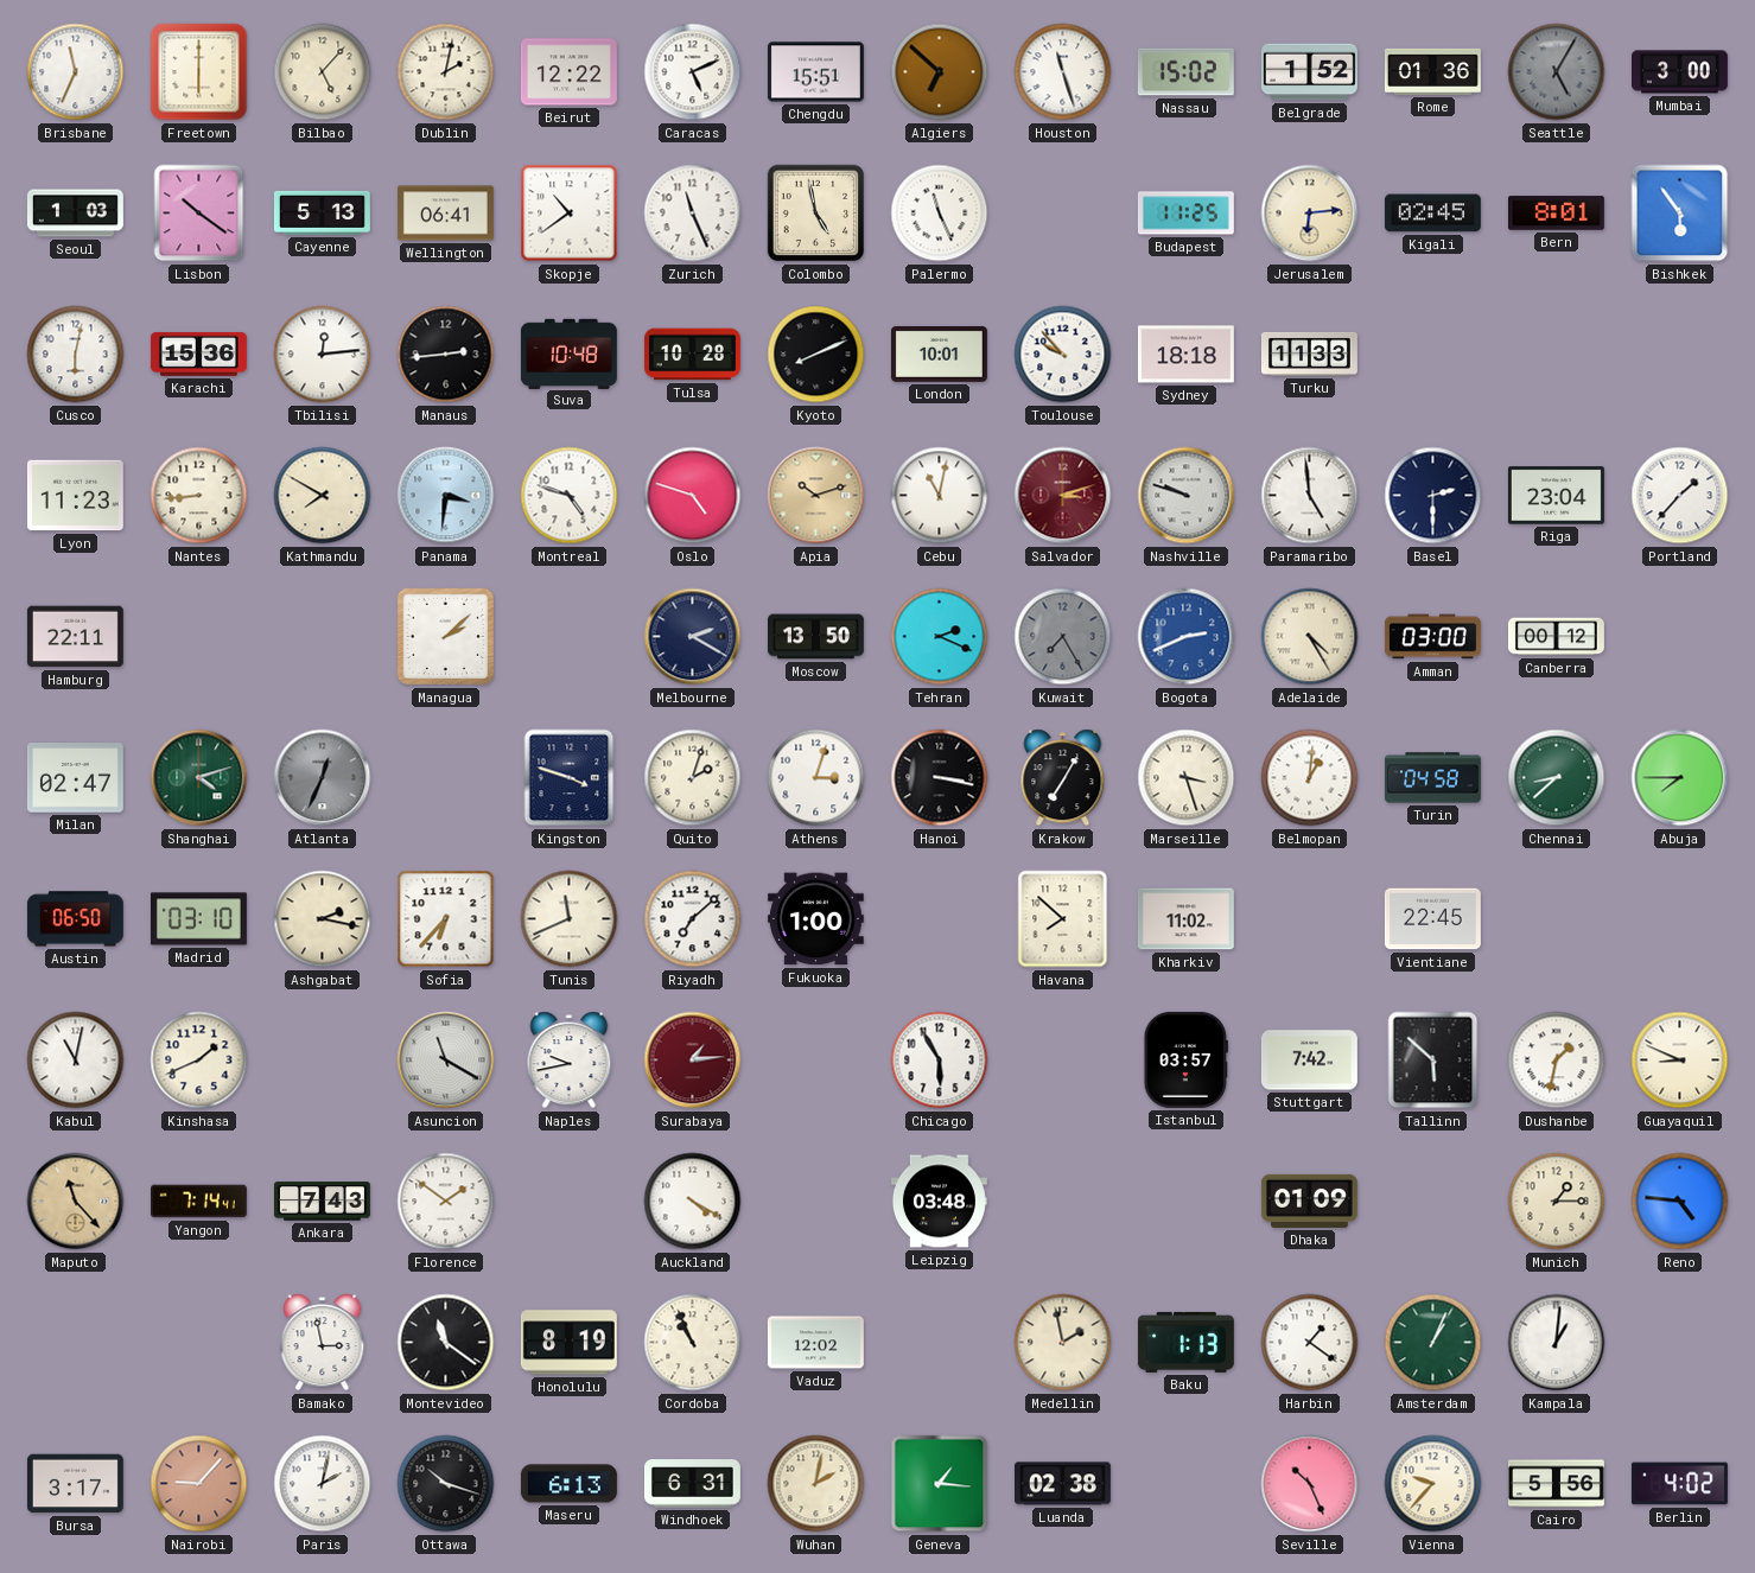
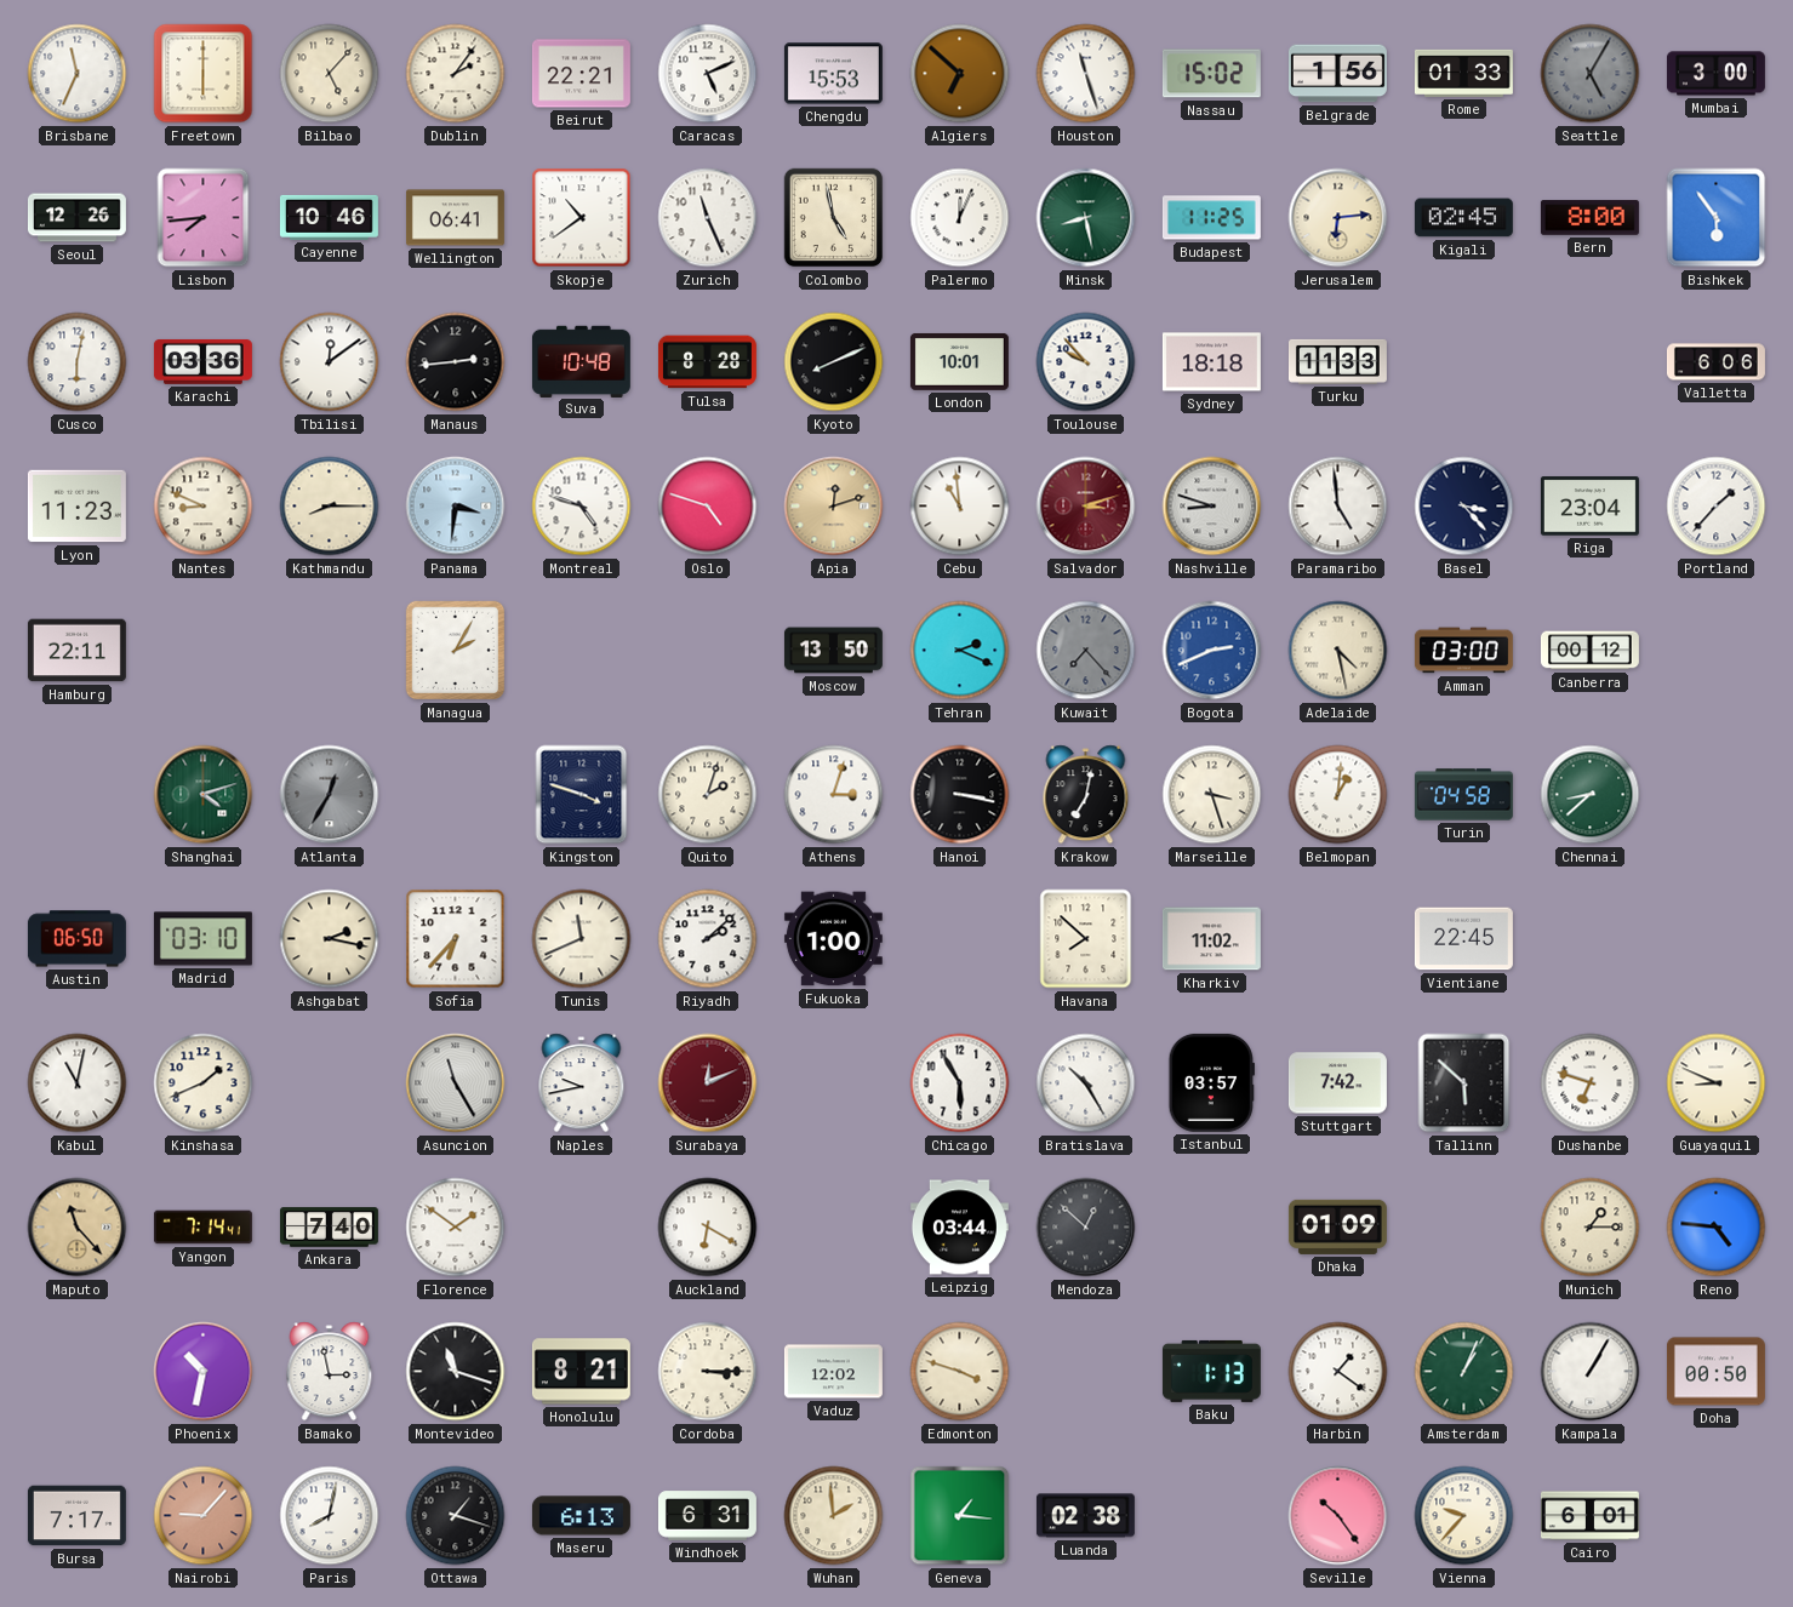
Dublin: 2:02 -> 2:06
Beirut: 12:22 -> 22:21
Chengdu: 15:51 -> 15:53
Belgrade: 1:52 -> 1:56
Rome: 01:36 -> 01:33
Seoul: 1:03 -> 12:26
Lisbon: 10:21 -> 7:44
Cayenne: 5:13 -> 10:46
Palermo: 11:26 -> 12:04
Minsk: none -> 8:28
Bern: 8:01 -> 8:00
Karachi: 15:36 -> 03:36
Tbilisi: 12:14 -> 12:09
Tulsa: 10:28 -> 8:28
Valletta: none -> 6:06
Nantes: 8:44 -> 8:49
Kathmandu: 7:50 -> 8:15
Apia: 10:12 -> 12:12
Cebu: 11:02 -> 10:59
Nashville: 9:48 -> 8:48
Basel: 2:30 -> 3:23
Managua: 2:08 -> 2:05
Melbourne: 2:20 -> none
Kuwait: 7:25 -> 7:23
Adelaide: 4:25 -> 4:28
Milan: 02:47 -> none
Atlanta: 12:34 -> 12:35
Krakow: 7:05 -> 7:02
Abuja: 7:45 -> none
Riyadh: 7:08 -> 2:08
Asuncion: 11:20 -> 11:25
Surabaya: 1:14 -> 12:11
Bratislava: none -> 10:25
Dushanbe: 1:32 -> 6:48
Ankara: 7:43 -> 7:40
Auckland: 4:20 -> 6:20
Leipzig: 03:48 -> 03:44
Mendoza: none -> 12:52
Phoenix: none -> 10:32
Montevideo: 11:21 -> 11:18
Honolulu: 8:19 -> 8:21
Cordoba: 10:56 -> 3:15
Edmonton: none -> 3:48
Medellin: 1:58 -> none
Kampala: 1:01 -> 1:05
Doha: none -> 00:50
Bursa: 3:17 -> 7:17
Paris: 2:02 -> 8:02
Ottawa: 10:18 -> 1:18
Wuhan: 2:02 -> 1:59
Seville: 10:26 -> 10:24
Cairo: 5:56 -> 6:01
Berlin: 4:02 -> none
